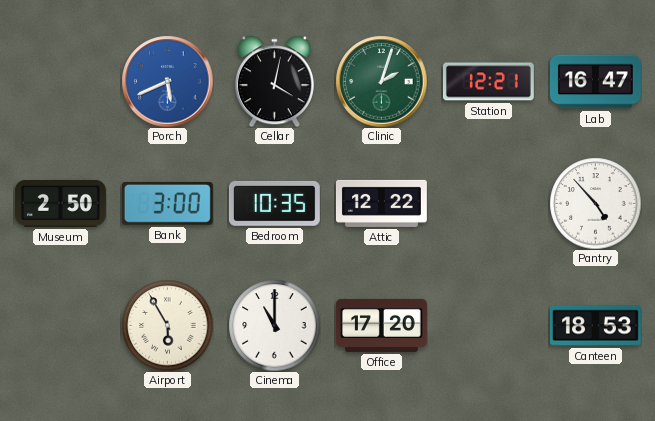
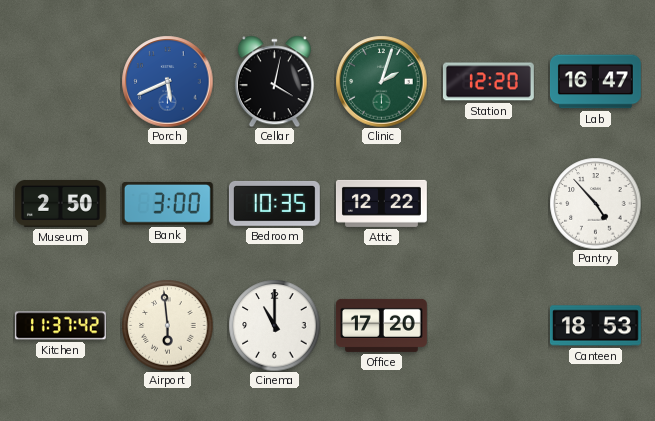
Station: 12:21 -> 12:20
Kitchen: none -> 11:37
Airport: 5:55 -> 5:59
